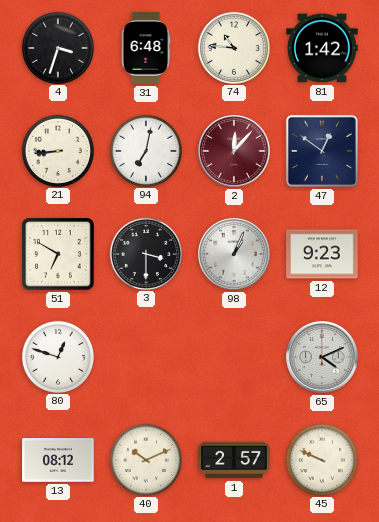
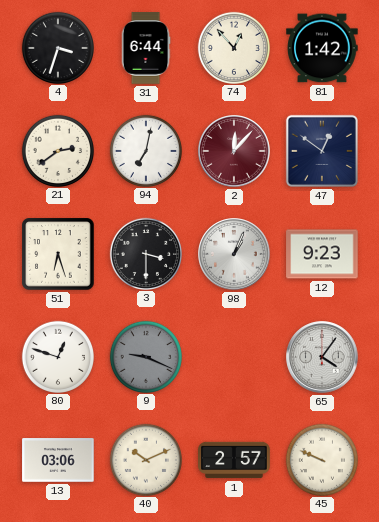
31: 6:48 -> 6:44
74: 10:46 -> 12:53
21: 8:44 -> 2:39
51: 6:50 -> 6:27
9: none -> 9:19
65: 4:11 -> 4:06
13: 08:12 -> 03:06
